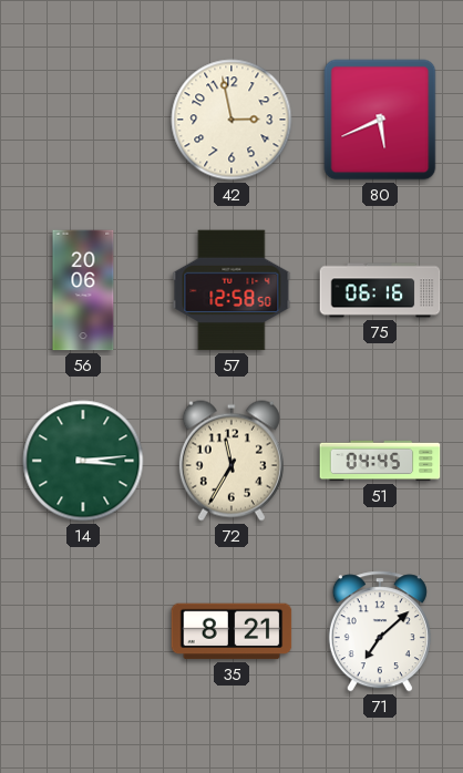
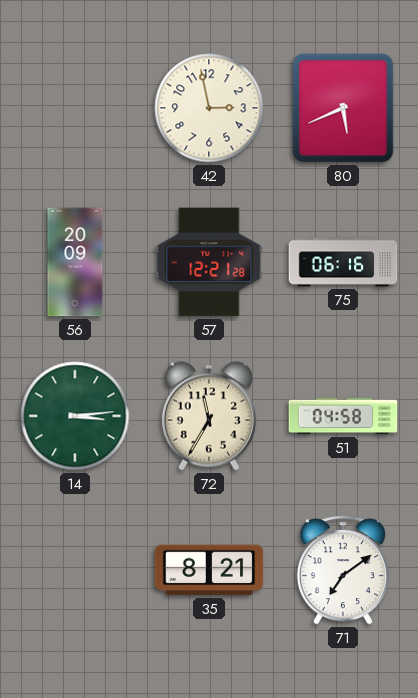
56: 20:06 -> 20:09
57: 12:58 -> 12:21
51: 04:45 -> 04:58
71: 7:08 -> 7:09
